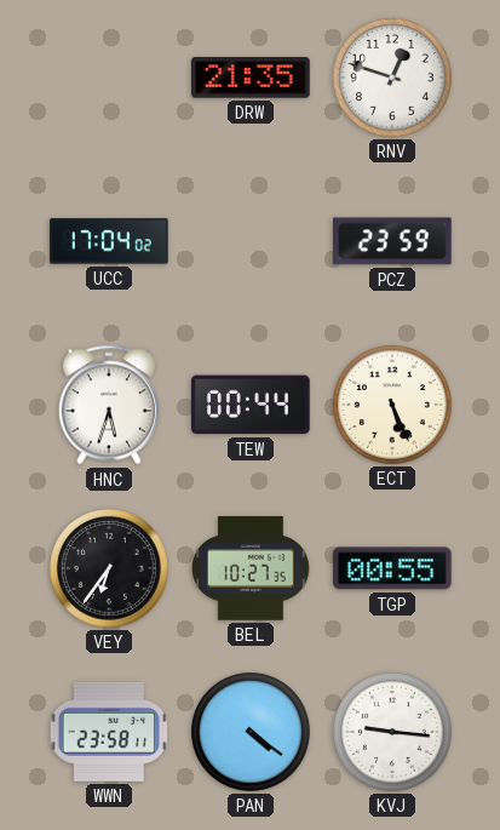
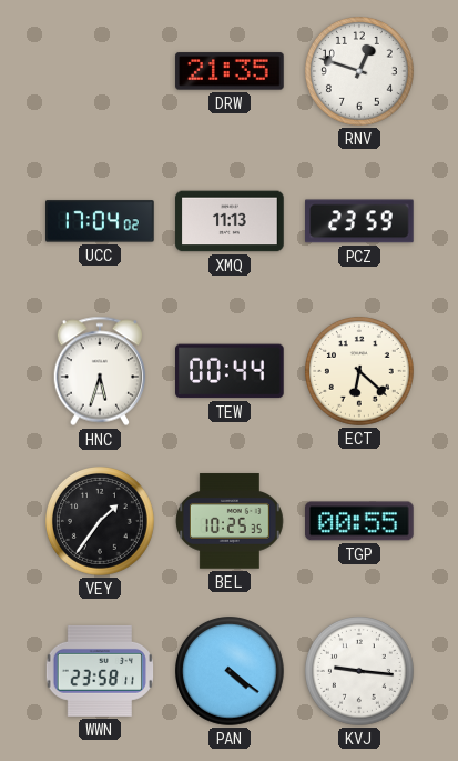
XMQ: none -> 11:13
ECT: 5:26 -> 6:22
VEY: 6:36 -> 1:36
BEL: 10:27 -> 10:25
